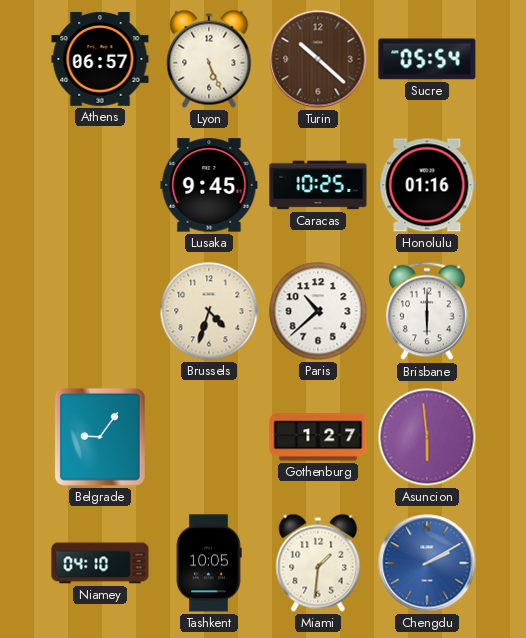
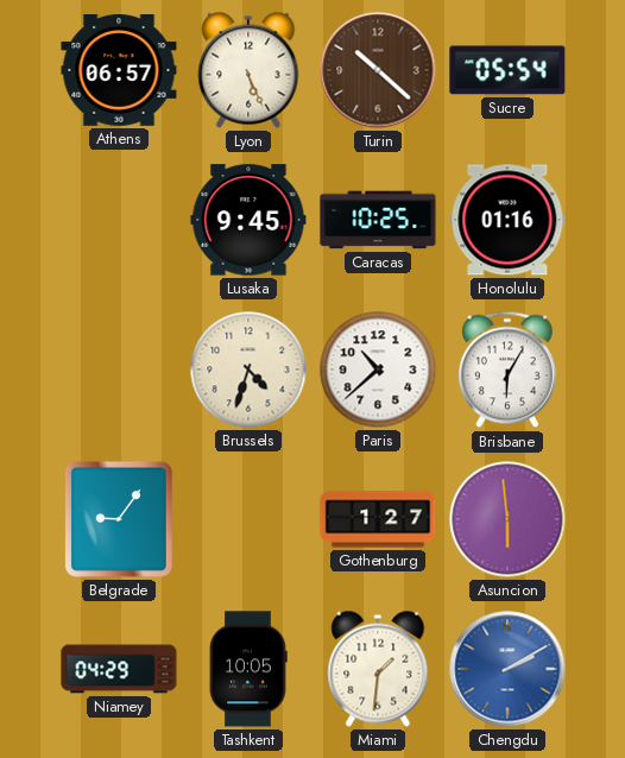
Brisbane: 6:00 -> 6:05
Niamey: 04:10 -> 04:29
